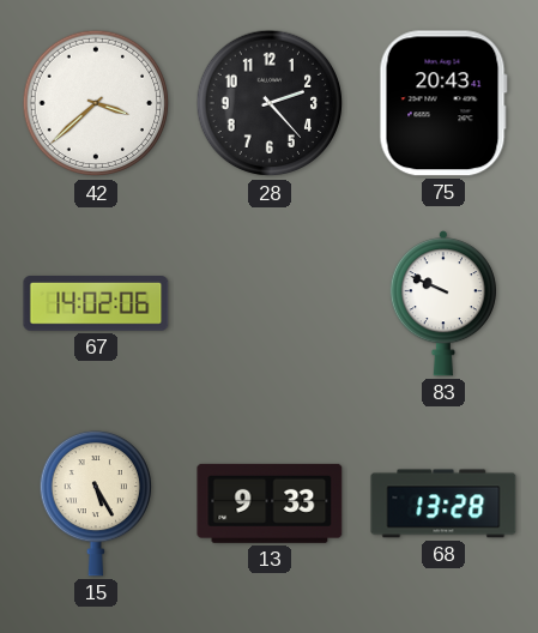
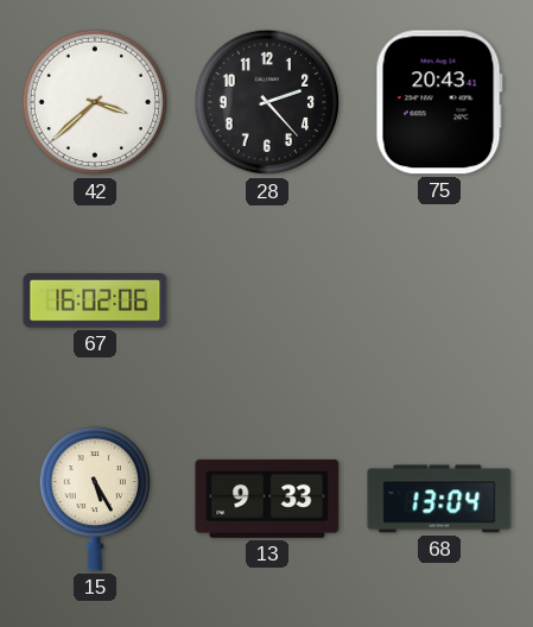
67: 14:02 -> 16:02
83: 9:49 -> none
68: 13:28 -> 13:04
